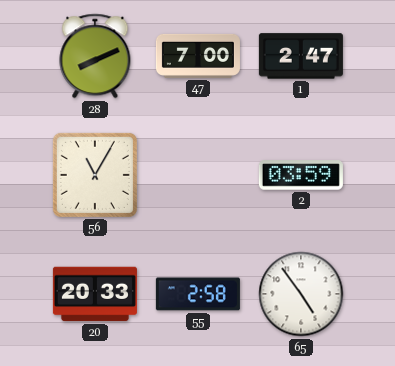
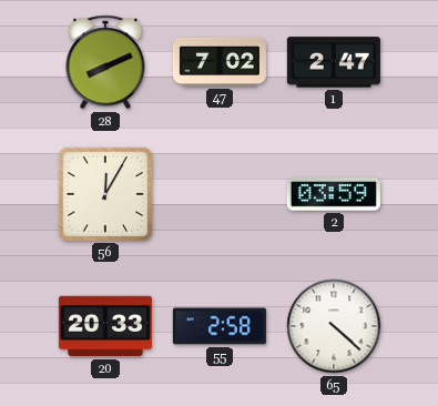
47: 7:00 -> 7:02
56: 11:05 -> 12:05
65: 4:54 -> 4:22
